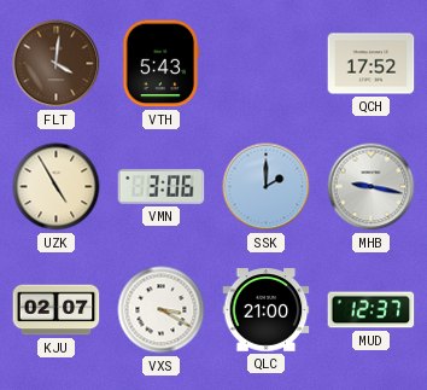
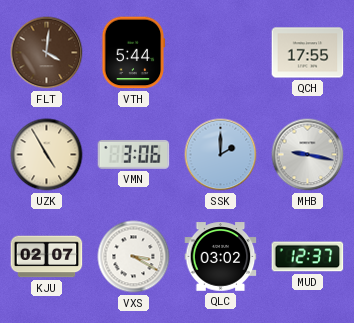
VTH: 5:43 -> 5:44
QCH: 17:52 -> 17:55
QLC: 21:00 -> 03:02
